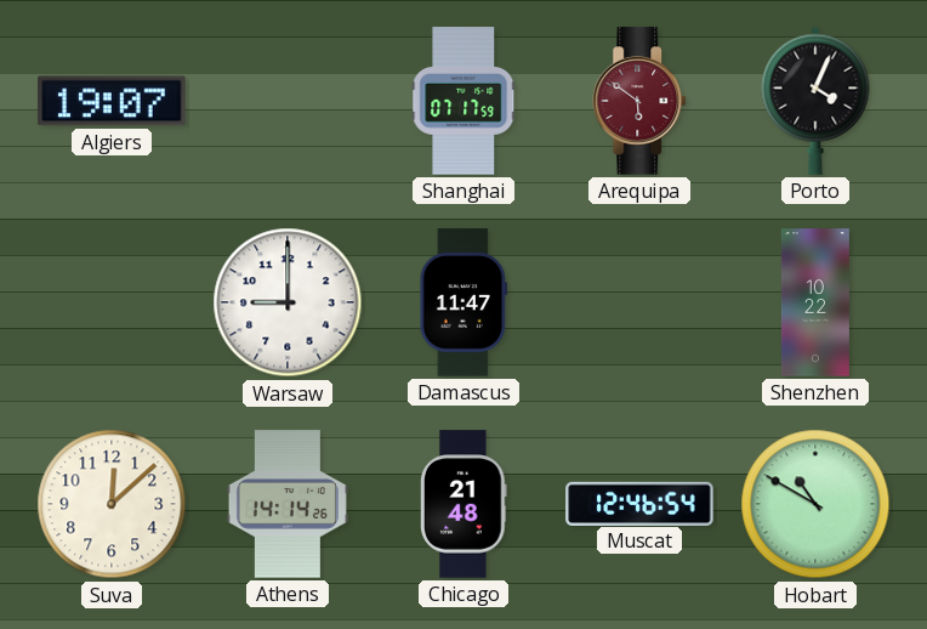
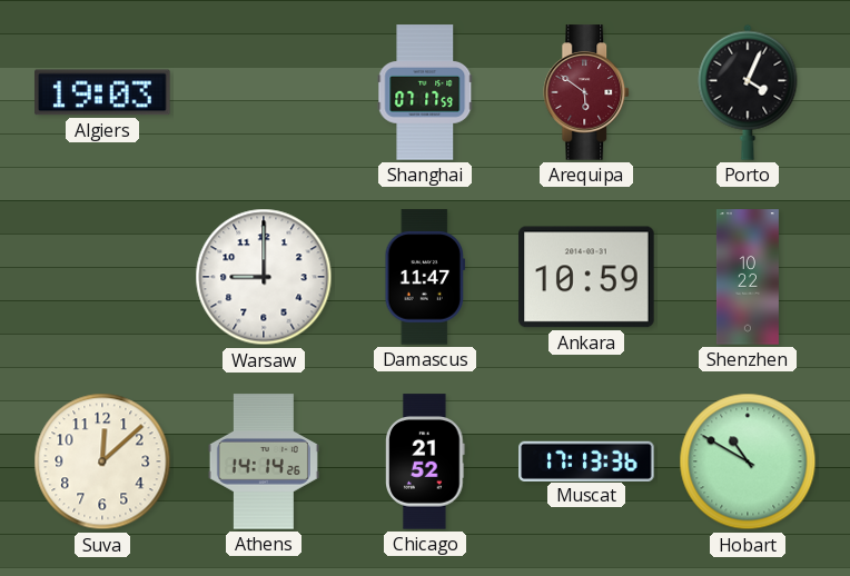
Algiers: 19:07 -> 19:03
Ankara: none -> 10:59
Chicago: 21:48 -> 21:52
Muscat: 12:46 -> 17:13
